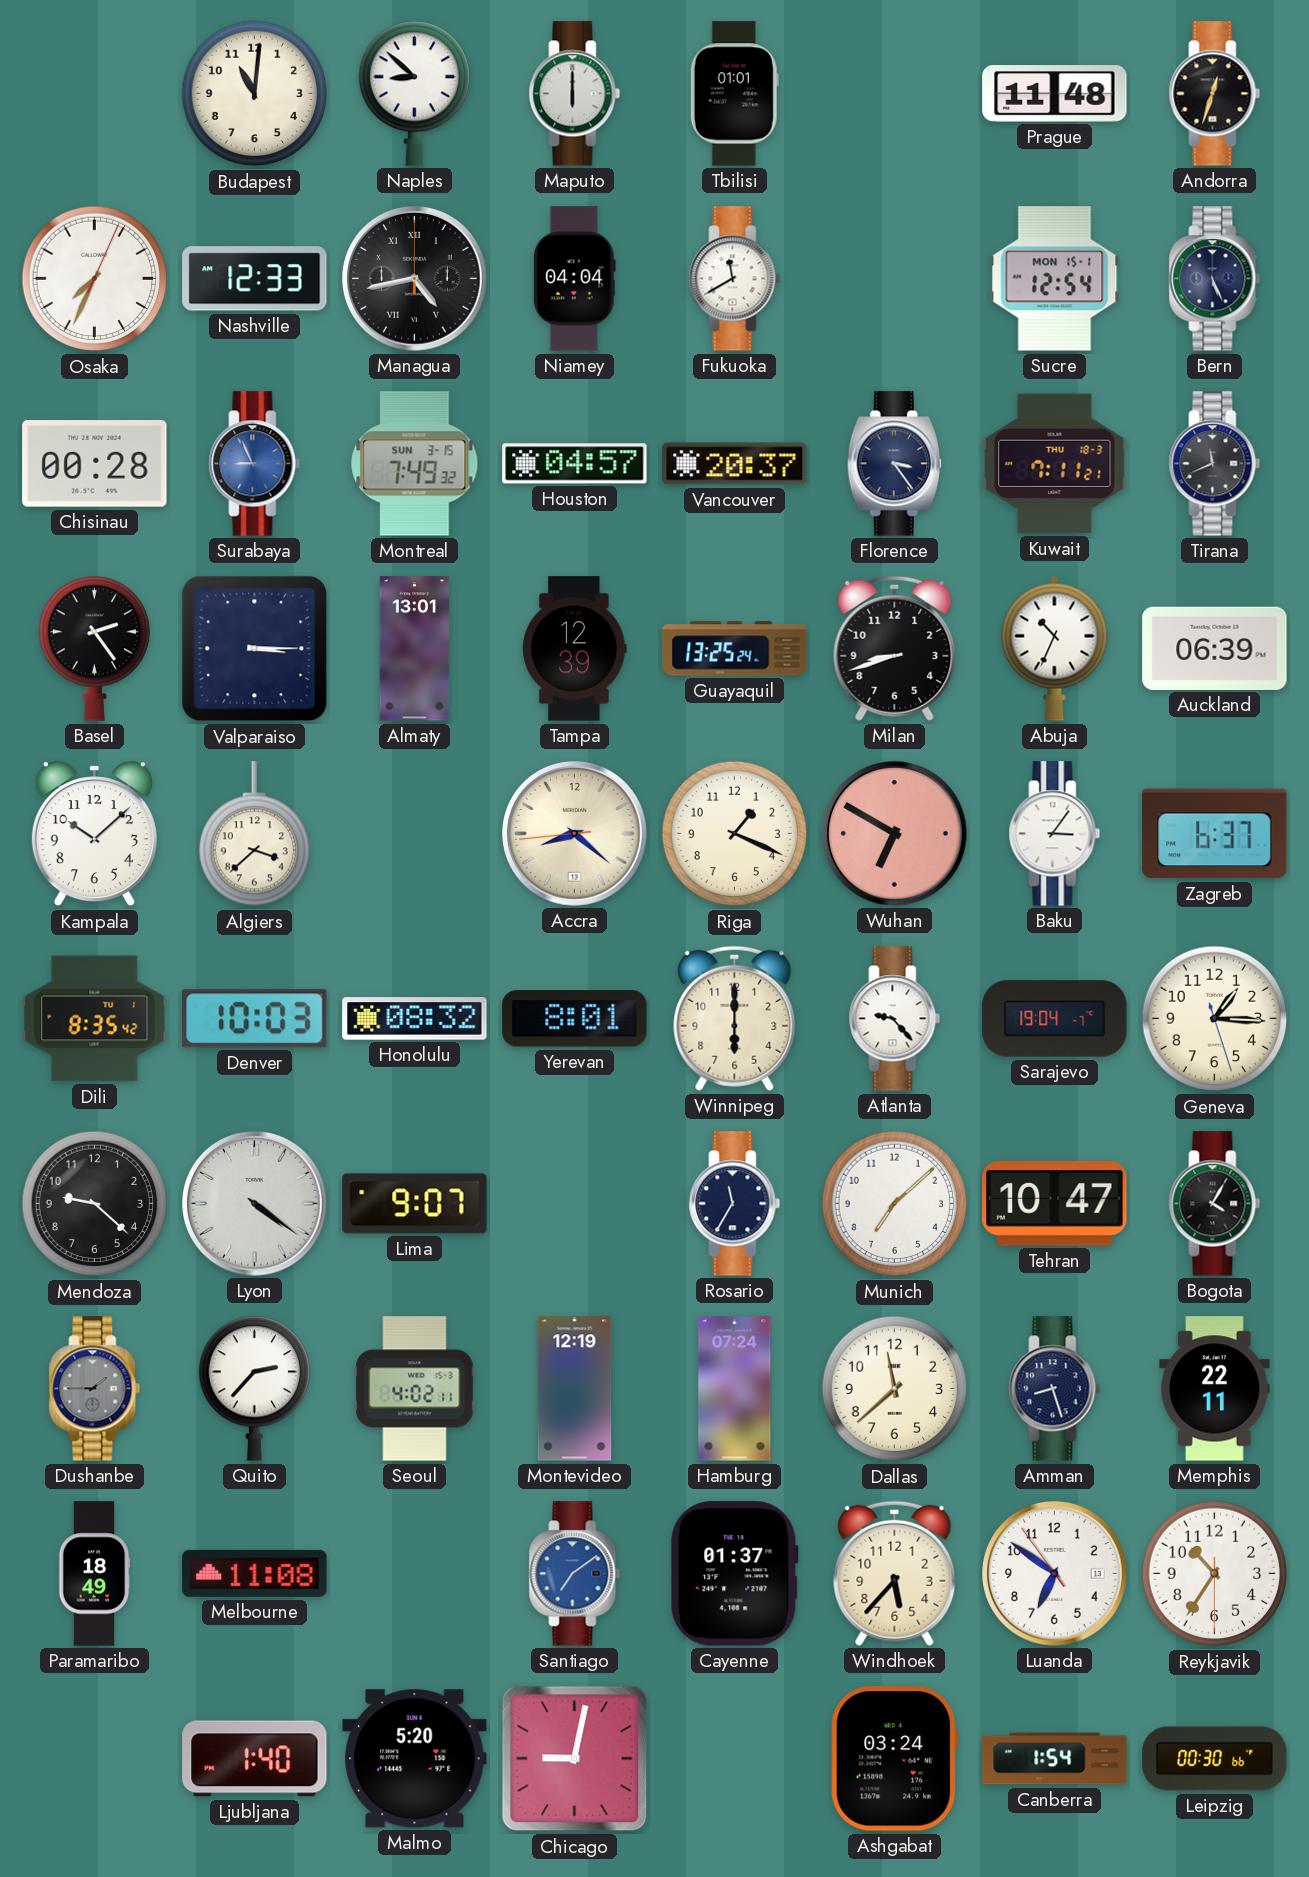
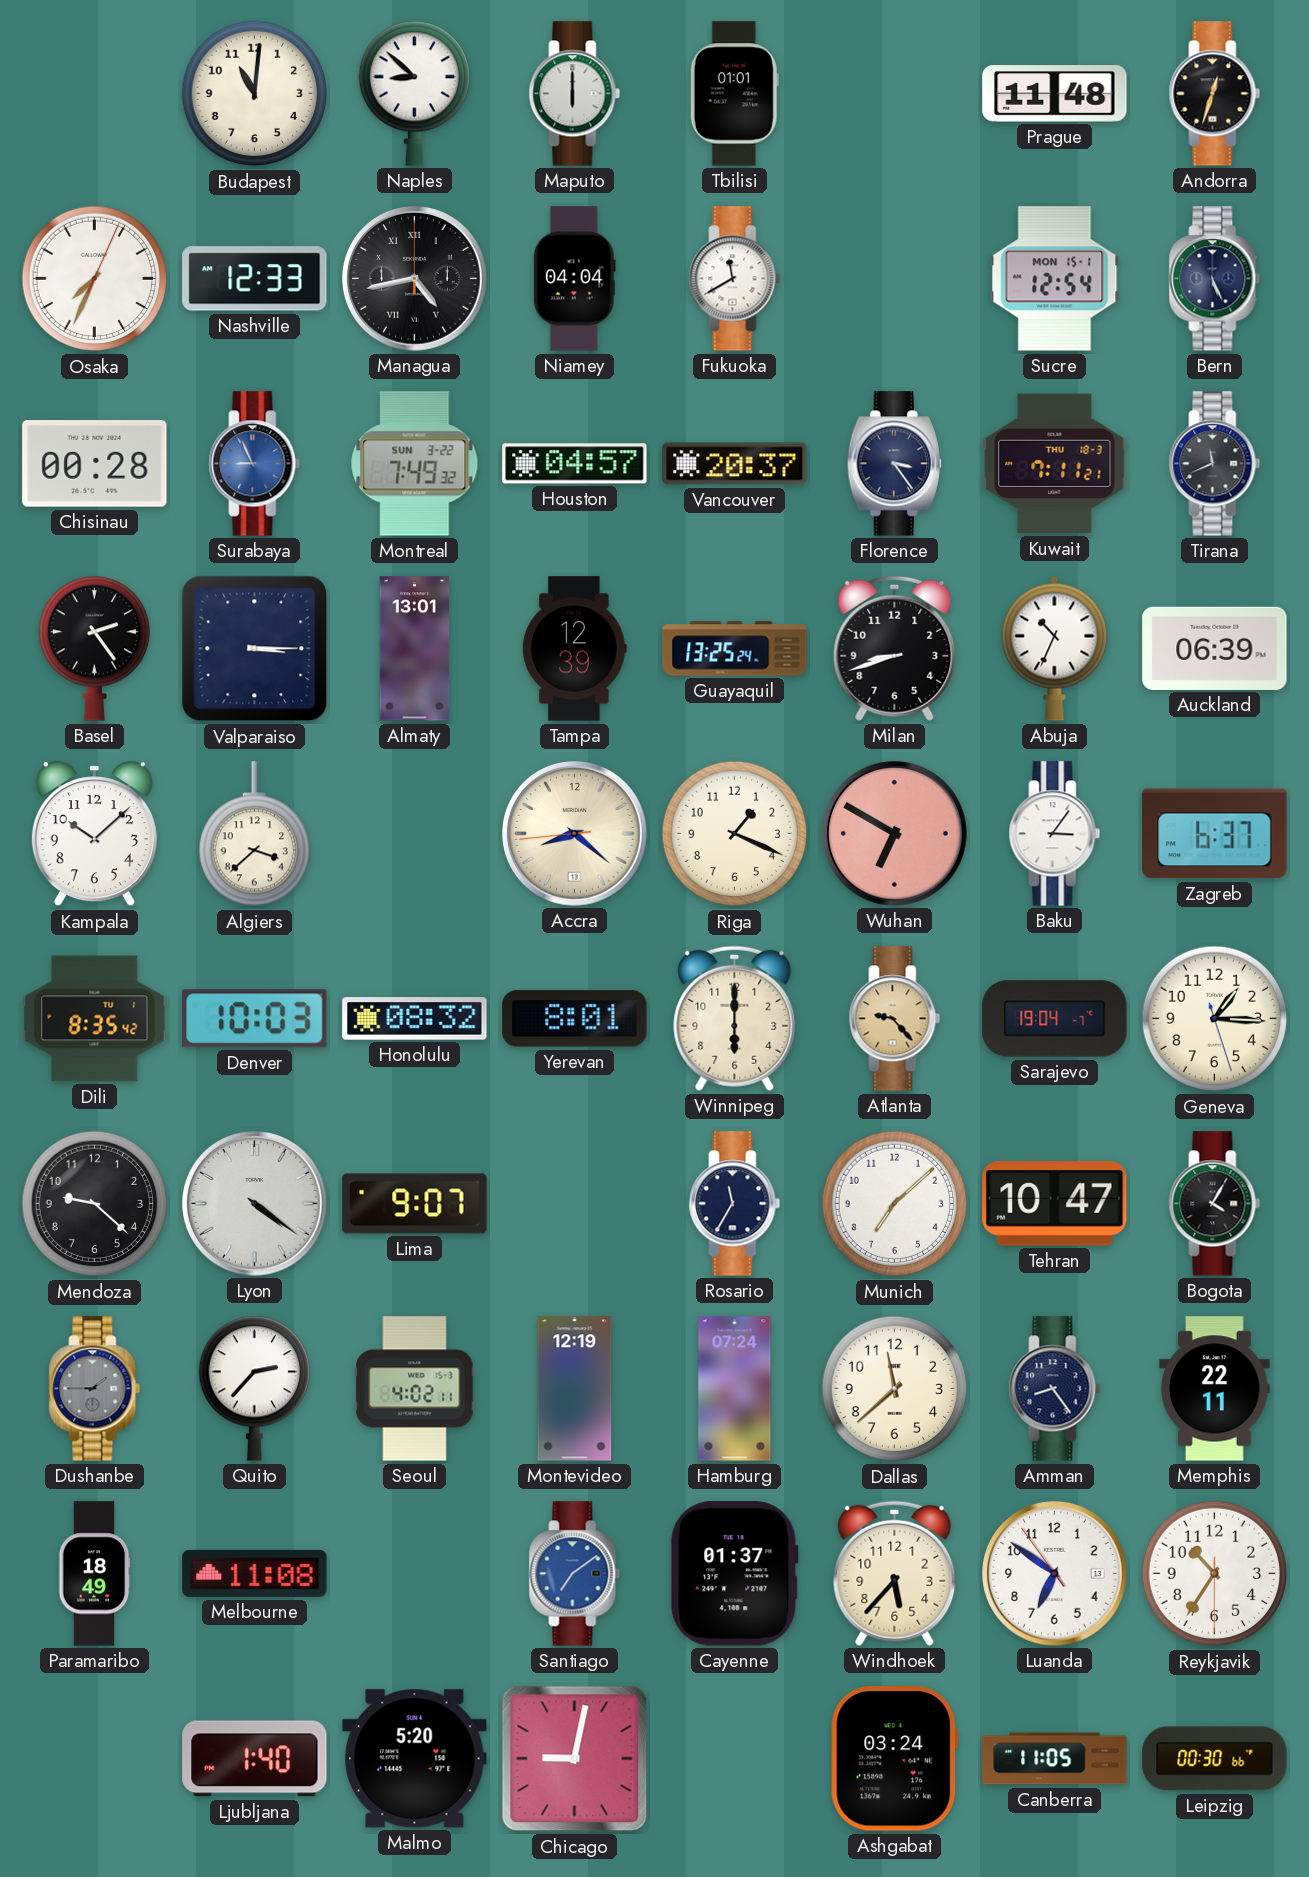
Montreal date: SUN 3-15 -> SUN 3-22
Atlanta dial: white -> champagne
Amman: 8:27 -> 8:24
Canberra: 1:54 -> 11:05
